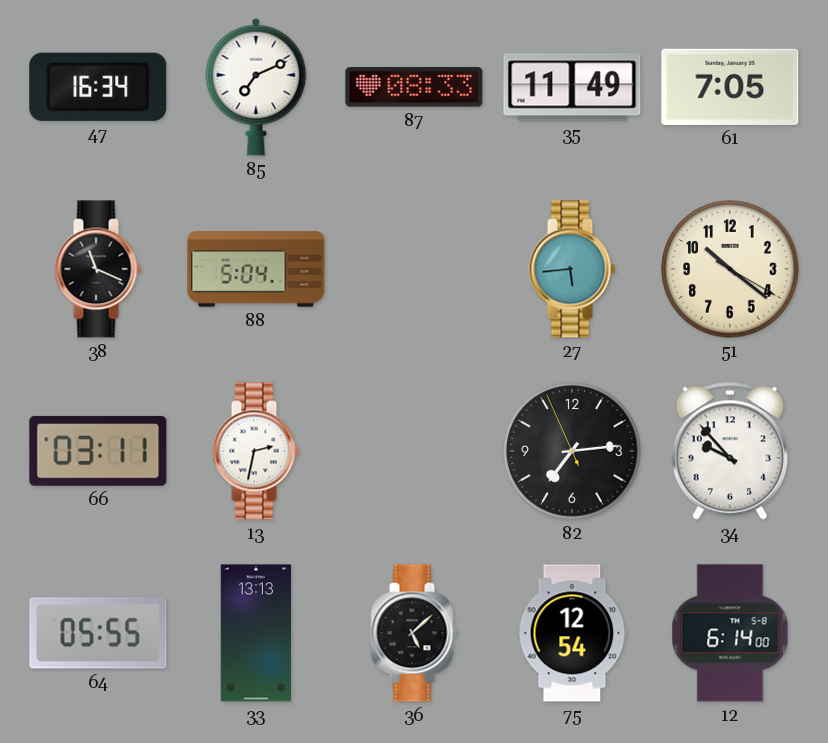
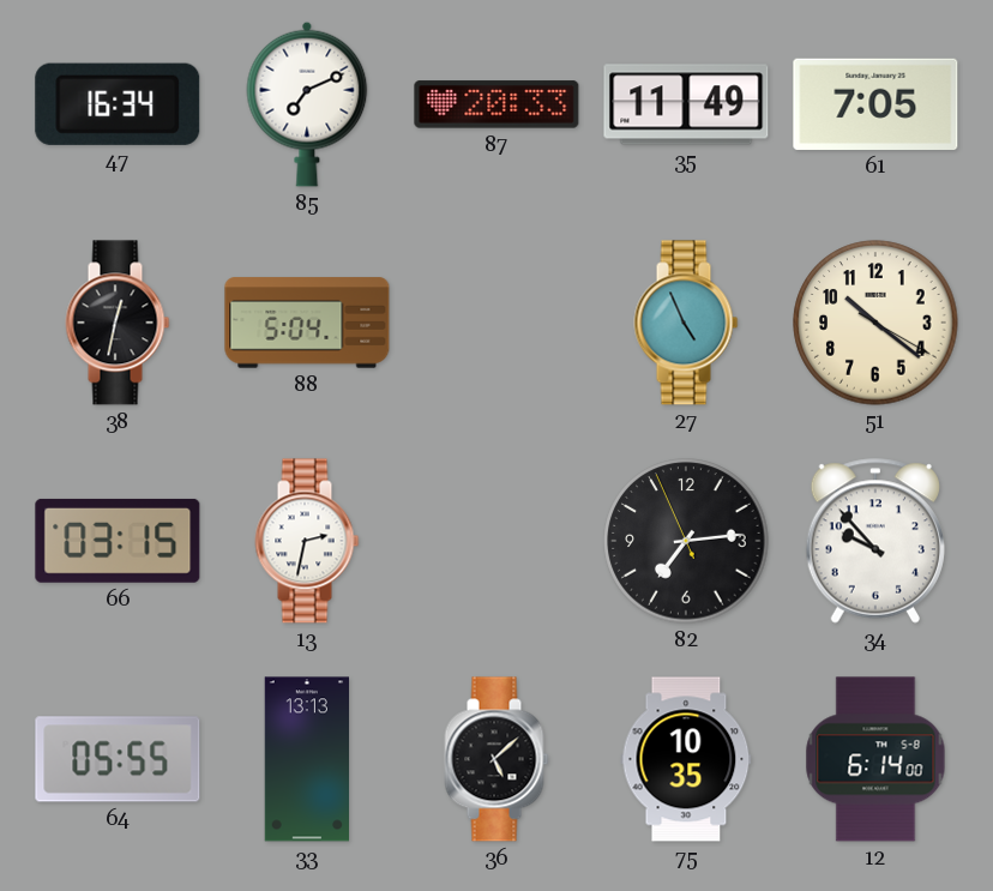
87: 08:33 -> 20:33
38: 11:19 -> 12:32
27: 5:44 -> 4:56
66: 03:11 -> 03:15
75: 12:54 -> 10:35
